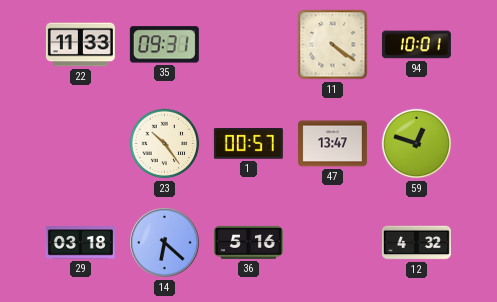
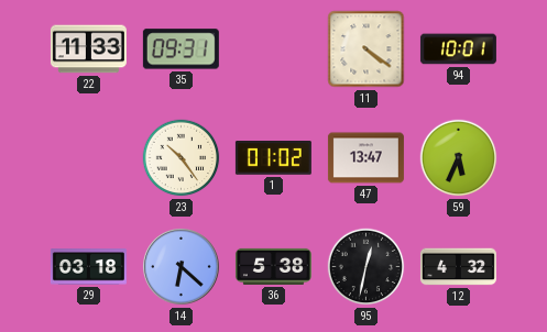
1: 00:57 -> 01:02
59: 12:48 -> 5:34
36: 5:16 -> 5:38
95: none -> 12:32
